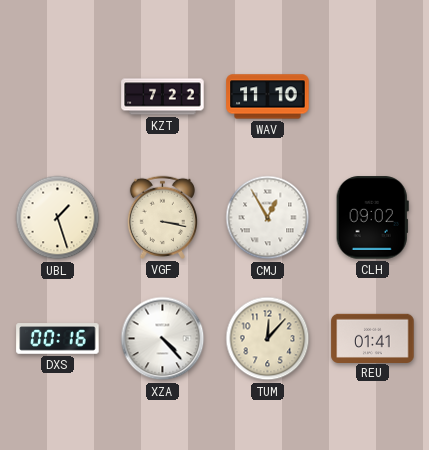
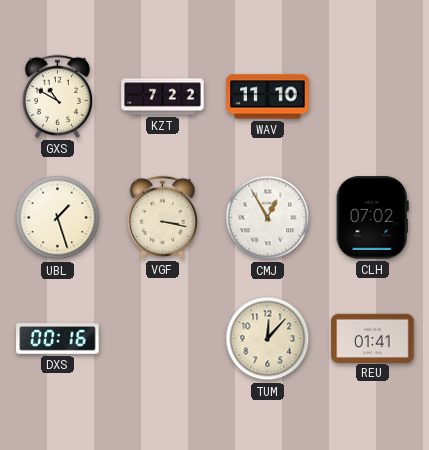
GXS: none -> 10:50
CLH: 09:02 -> 07:02
XZA: 4:23 -> none
